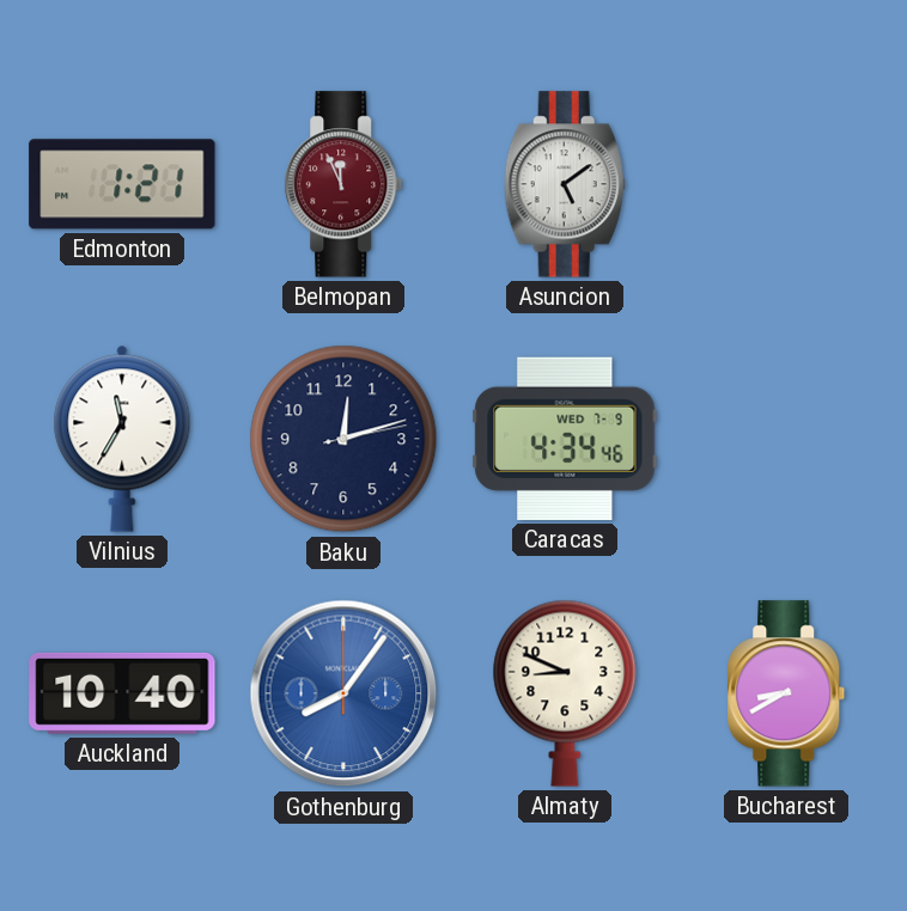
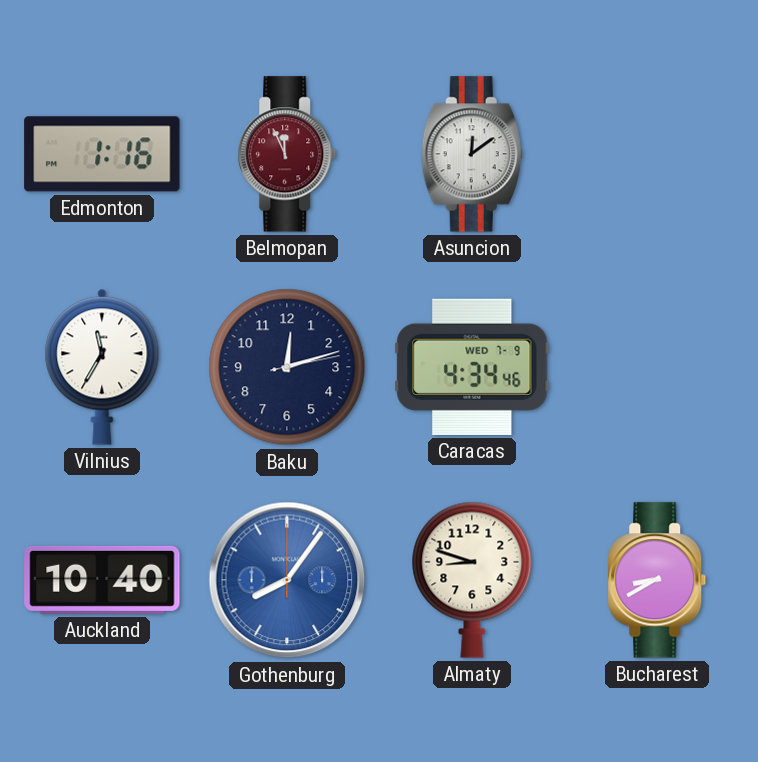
Edmonton: 1:21 -> 1:16
Asuncion: 5:09 -> 12:09
Almaty: 8:49 -> 8:48
